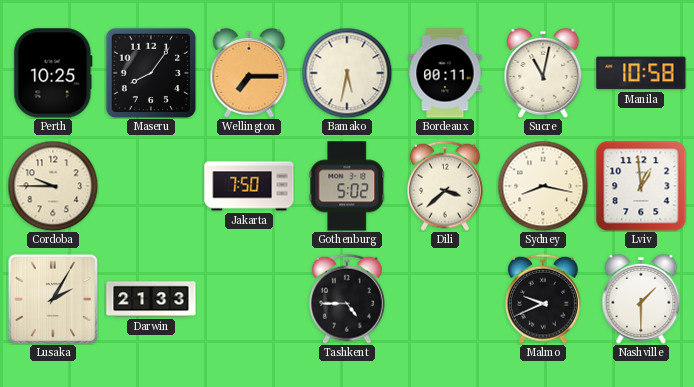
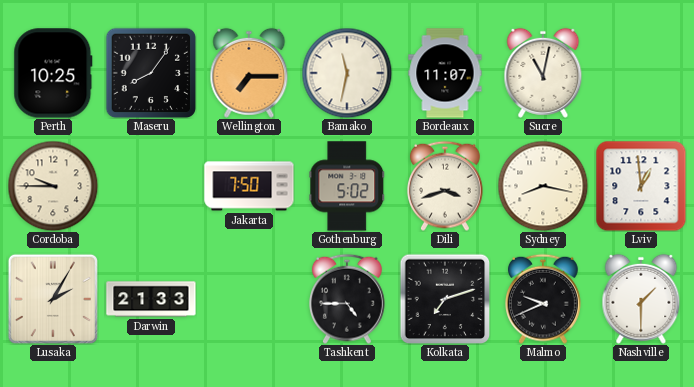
Bamako: 5:32 -> 11:32
Bordeaux: 00:11 -> 11:07
Manila: 10:58 -> none
Dili: 3:38 -> 3:42
Kolkata: none -> 7:12
